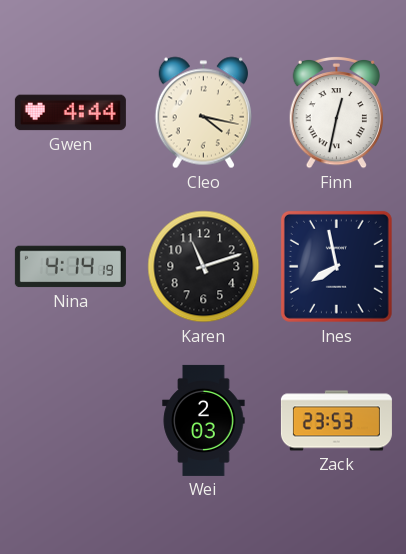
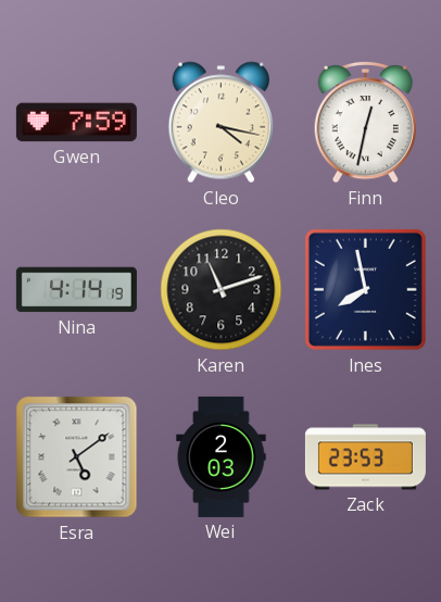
Gwen: 4:44 -> 7:59
Esra: none -> 5:09
